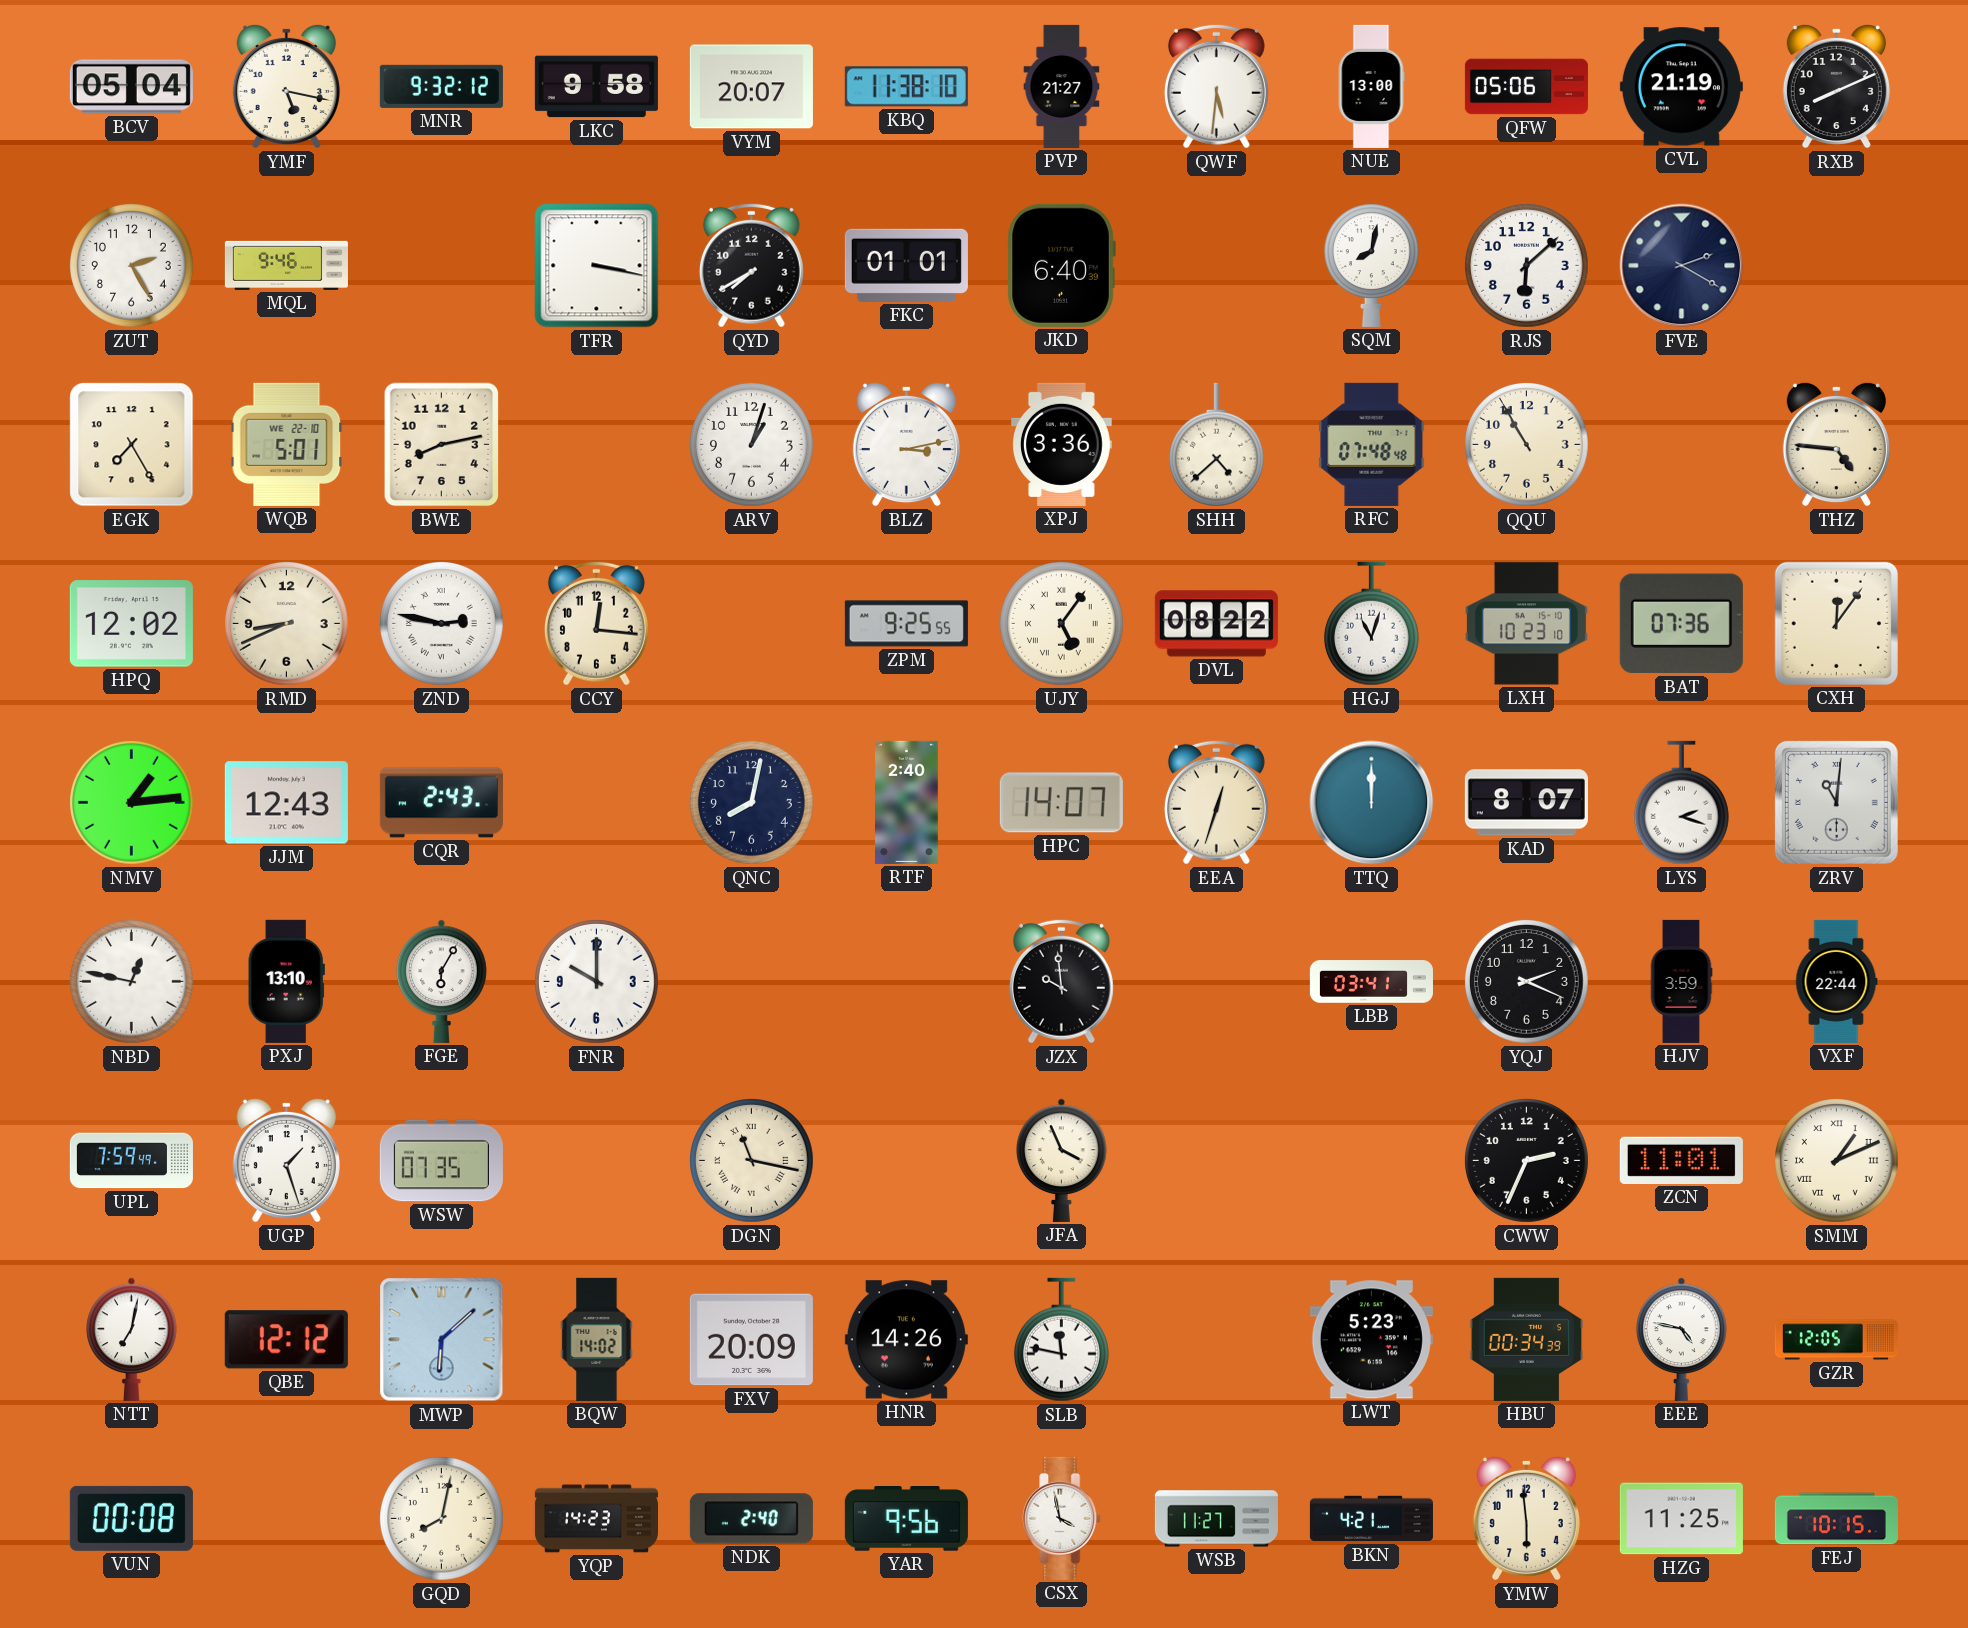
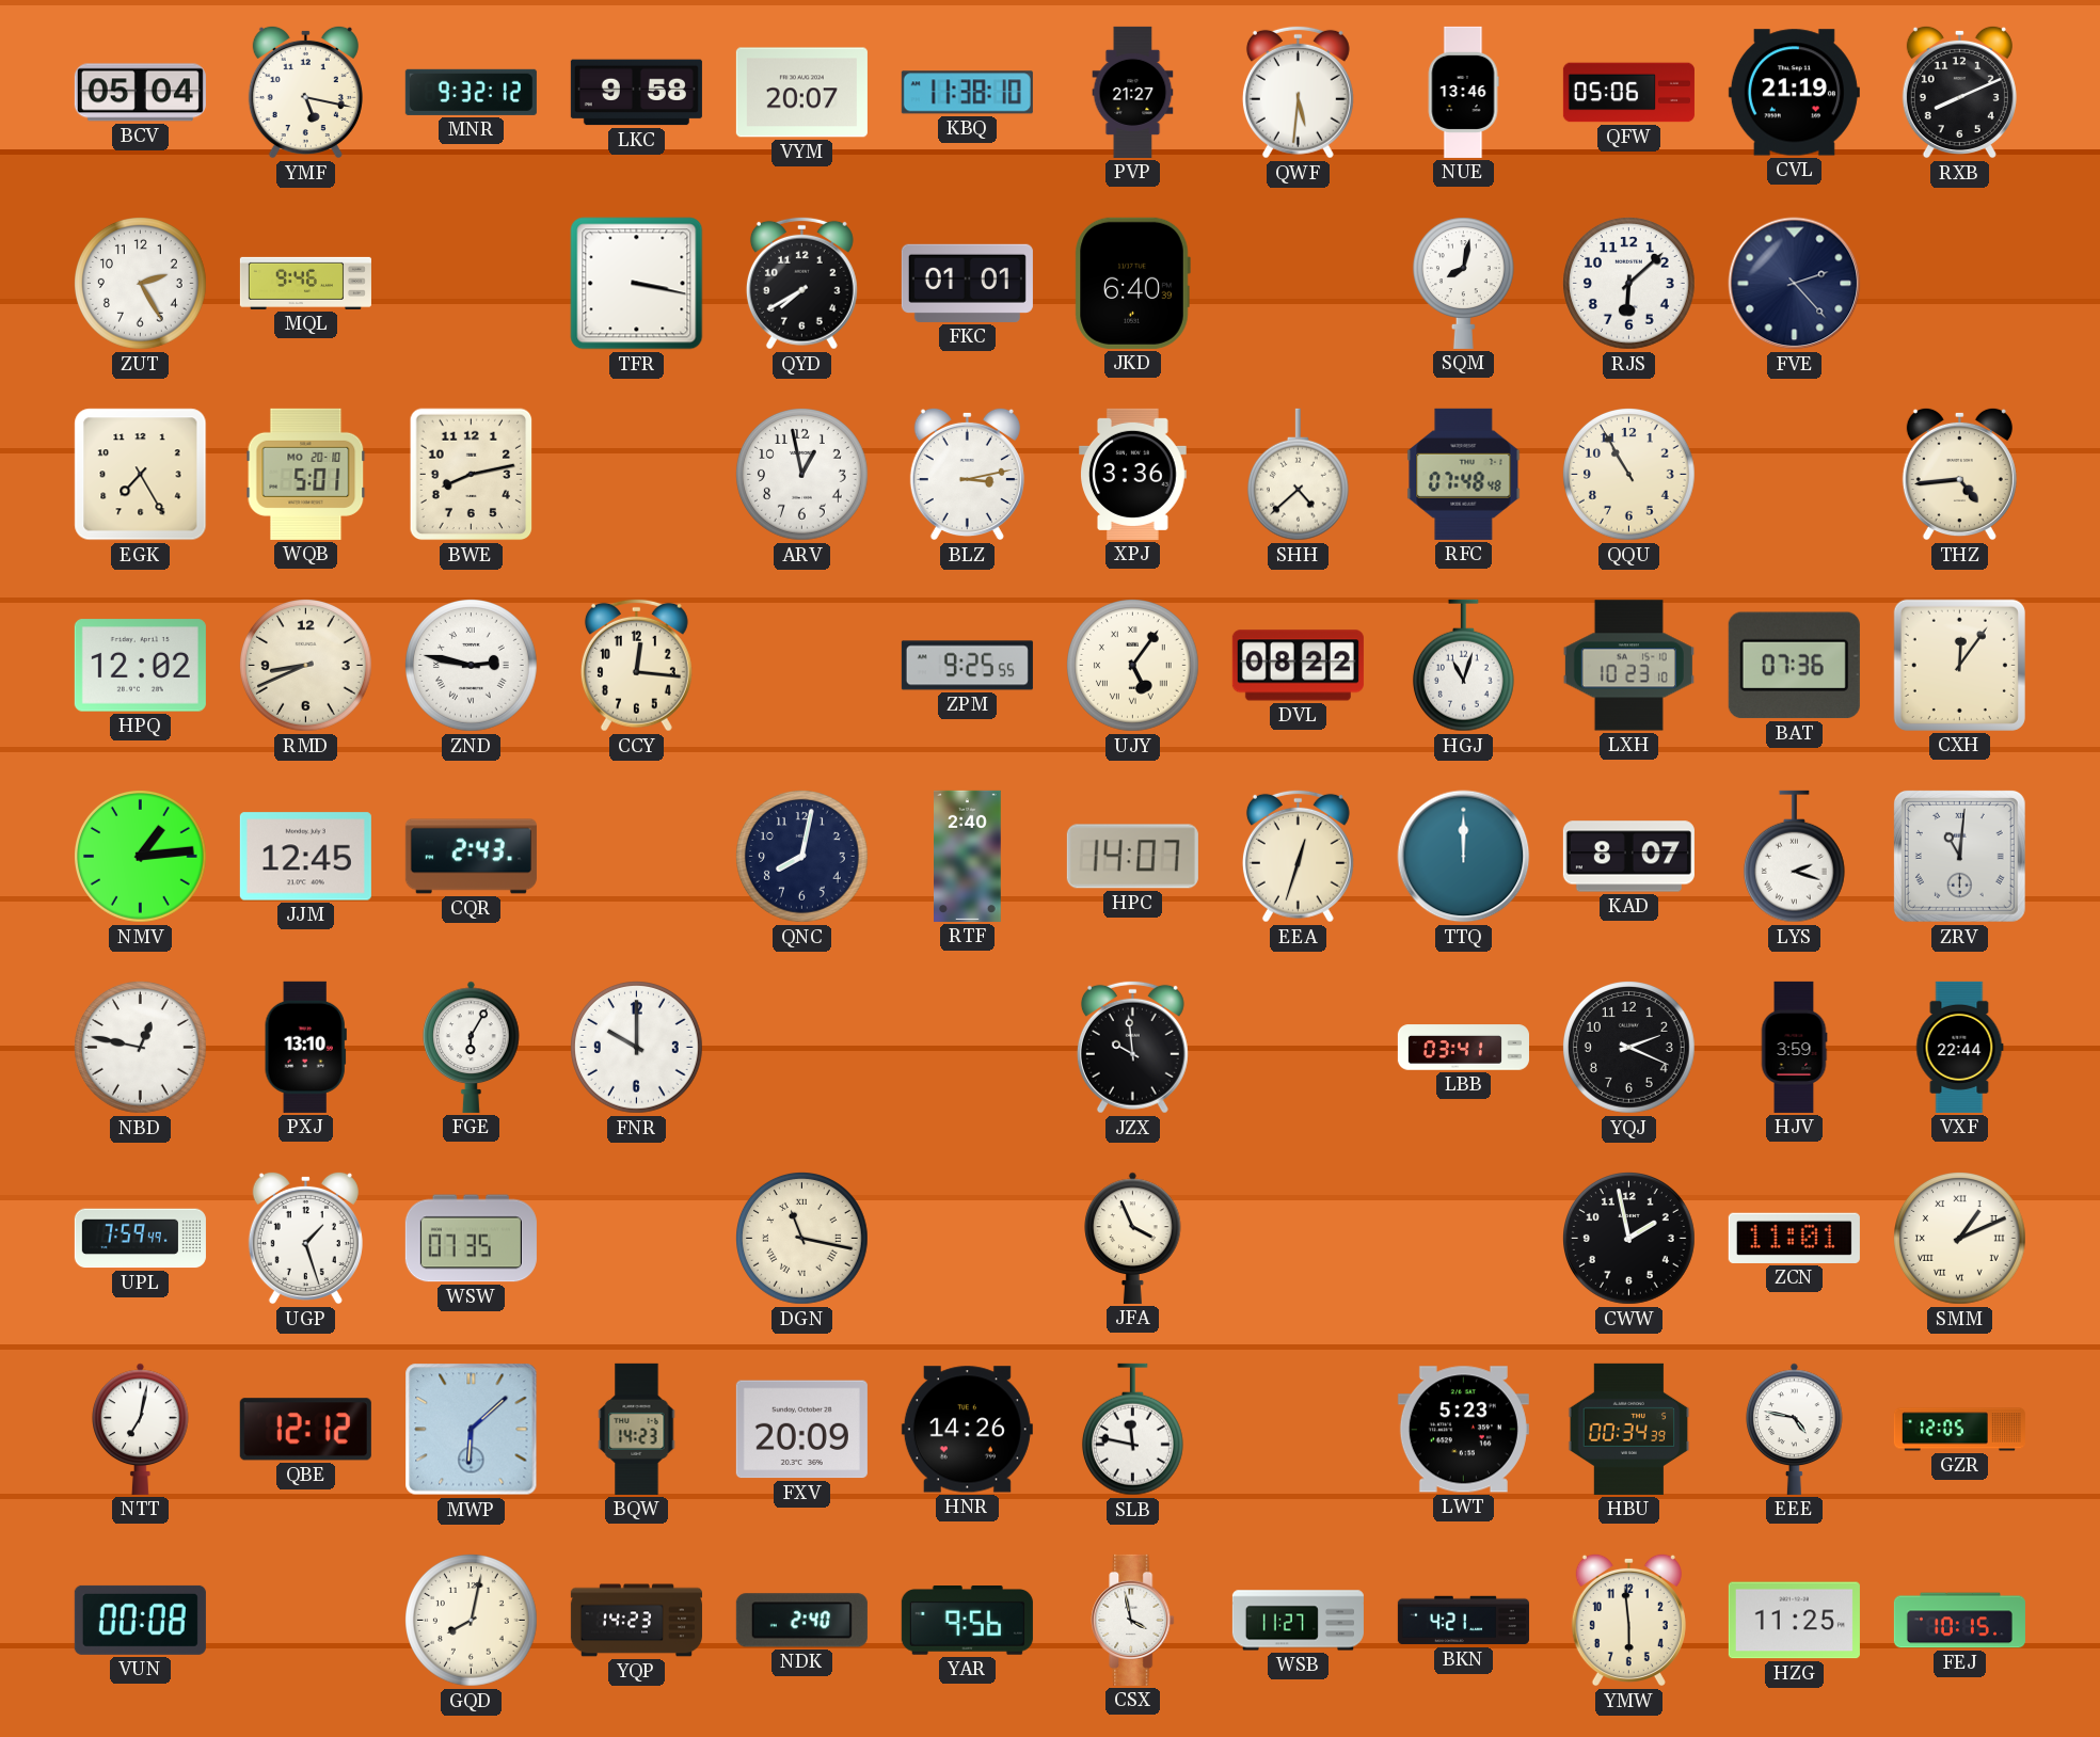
NUE: 13:00 -> 13:46
FVE: 2:20 -> 2:23
WQB date: WE 22-10 -> MO 20-10
ARV: 1:03 -> 12:58
THZ: 4:46 -> 4:44
JJM: 12:43 -> 12:45
CWW: 2:34 -> 1:58
BQW: 14:02 -> 14:23
